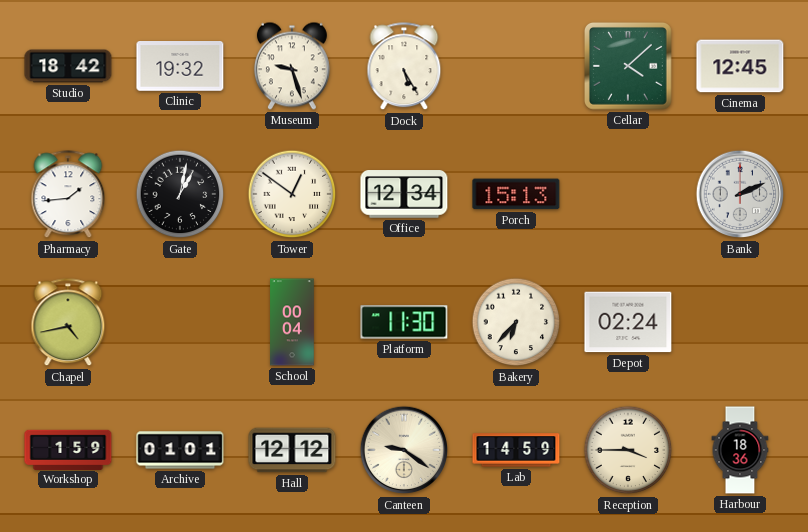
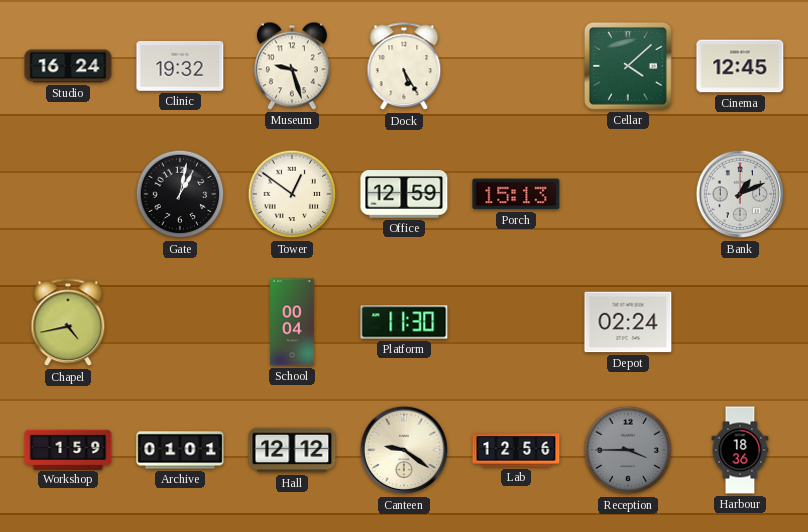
Studio: 18:42 -> 16:24
Pharmacy: 1:44 -> none
Office: 12:34 -> 12:59
Bank: 2:11 -> 1:11
Bakery: 6:37 -> none
Lab: 14:59 -> 12:56
Reception dial: cream -> grey
